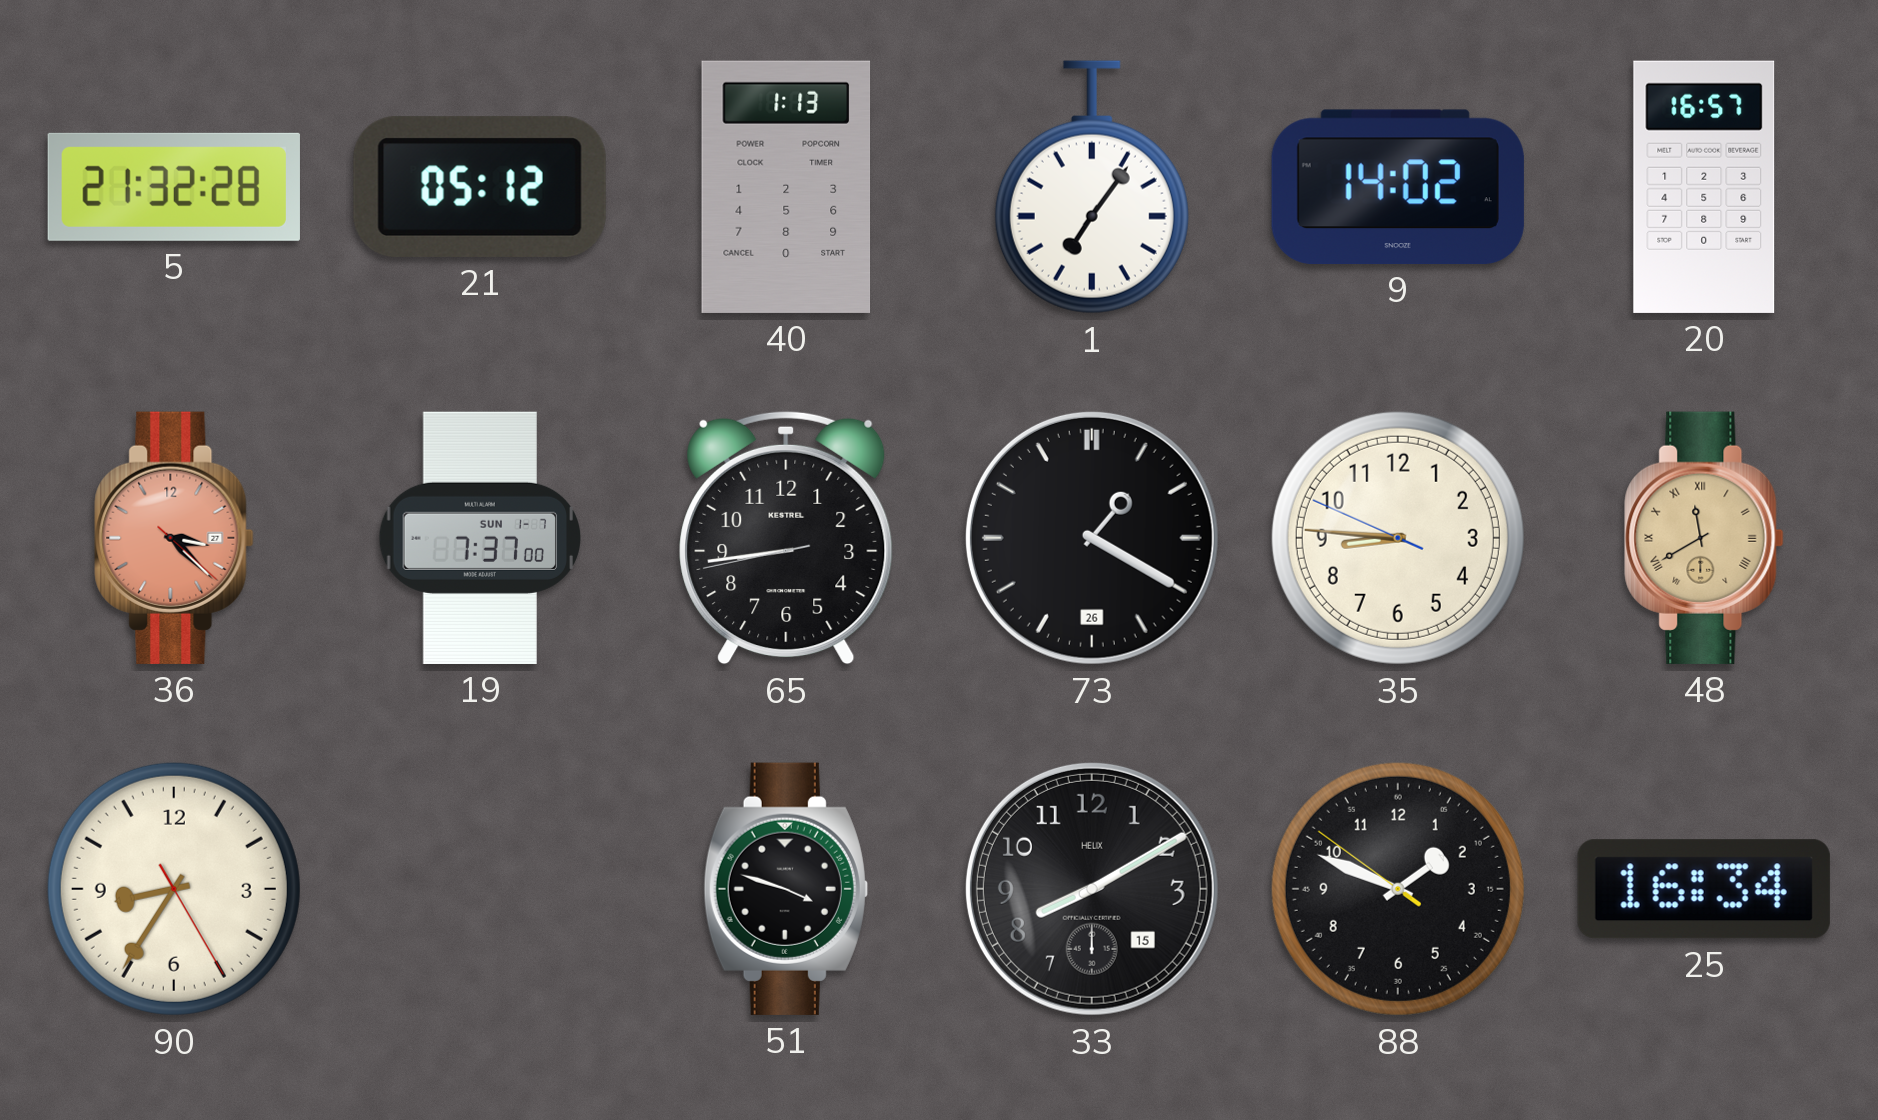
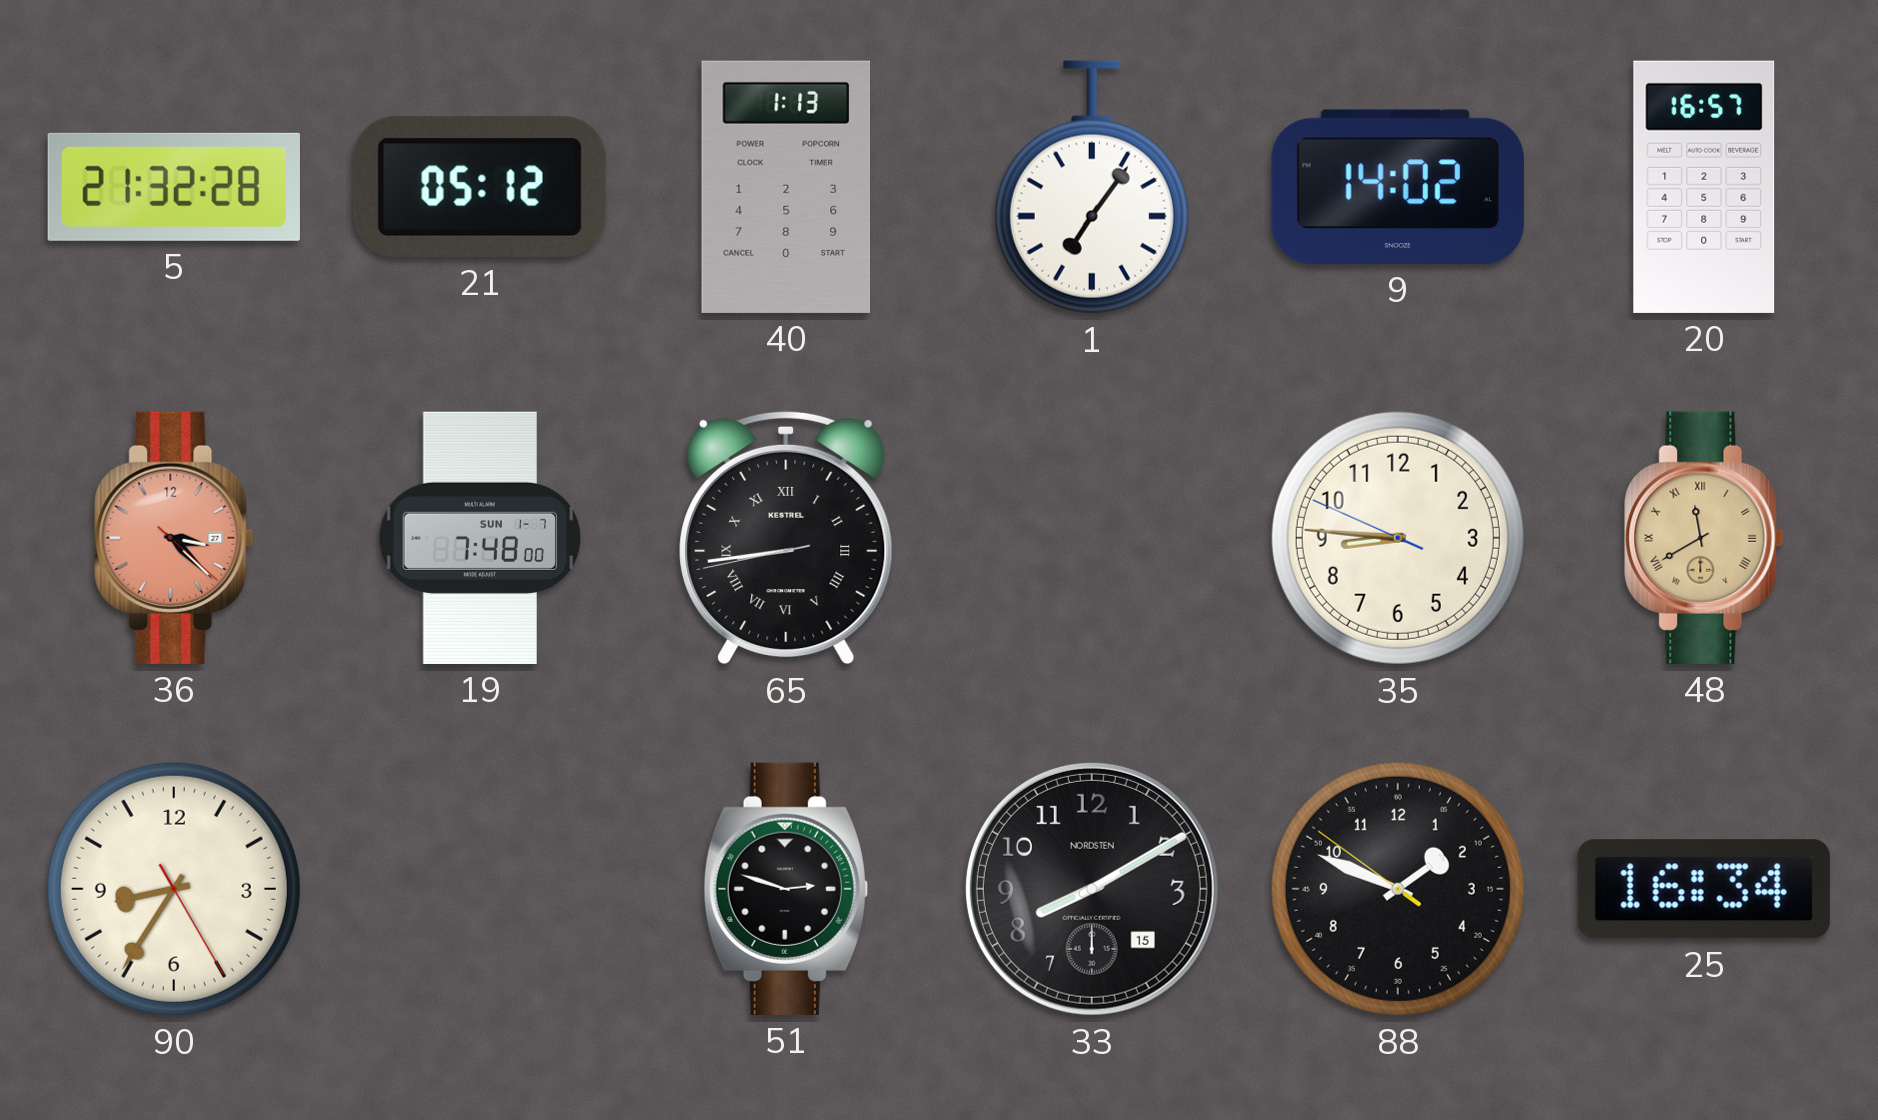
19: 7:37 -> 7:48
65 numerals: Arabic -> Roman
73: 1:20 -> none
51: 3:48 -> 2:48
33 brand: HELIX -> NORDSTEN
